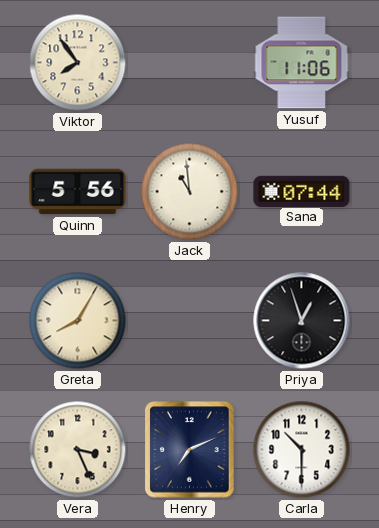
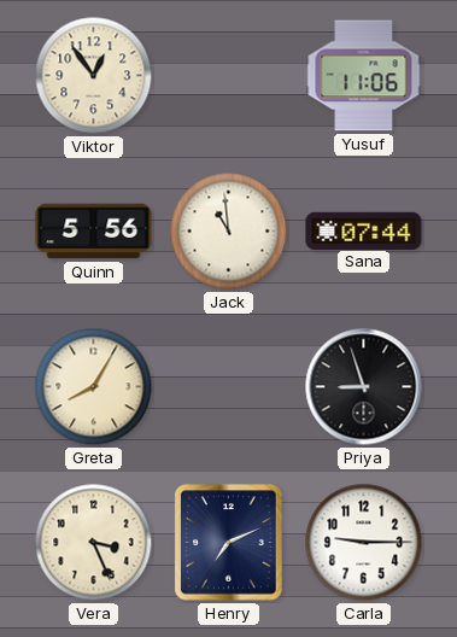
Viktor: 7:54 -> 12:54
Priya: 12:57 -> 8:57
Carla: 10:30 -> 9:15
